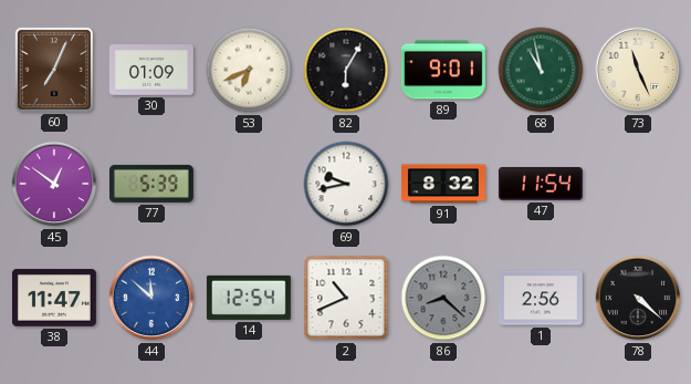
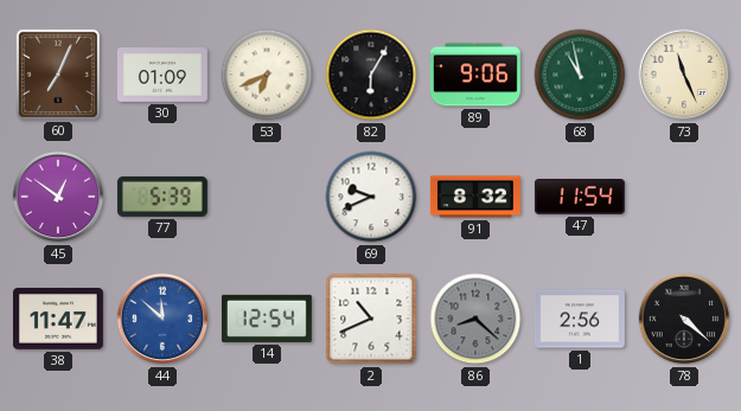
89: 9:01 -> 9:06
69: 9:43 -> 9:41
